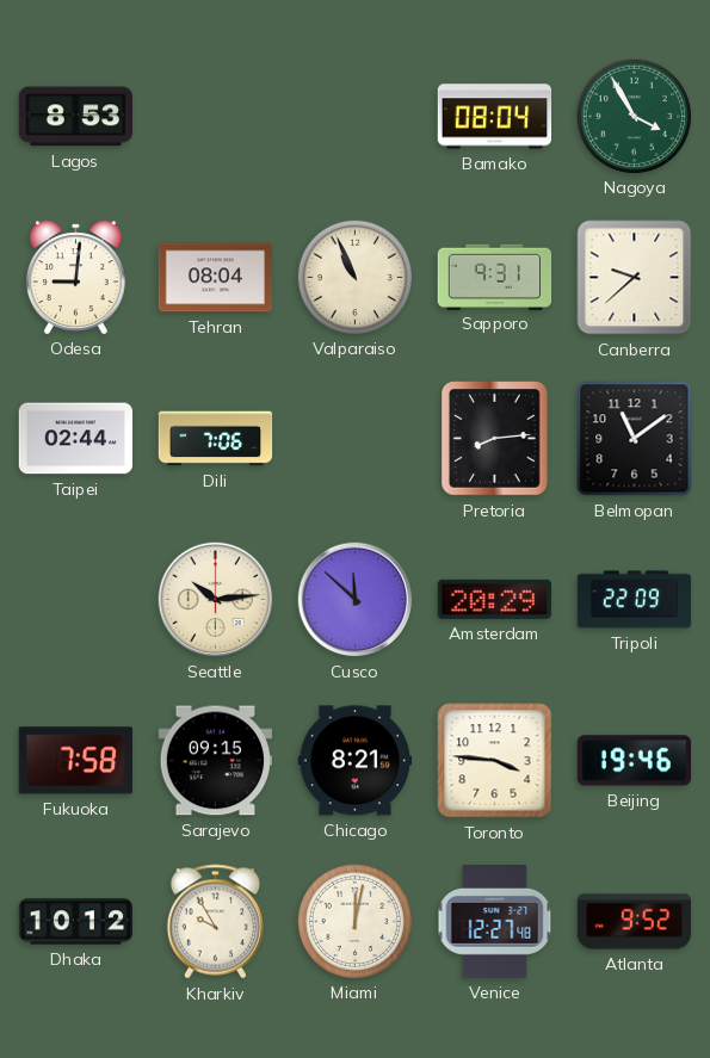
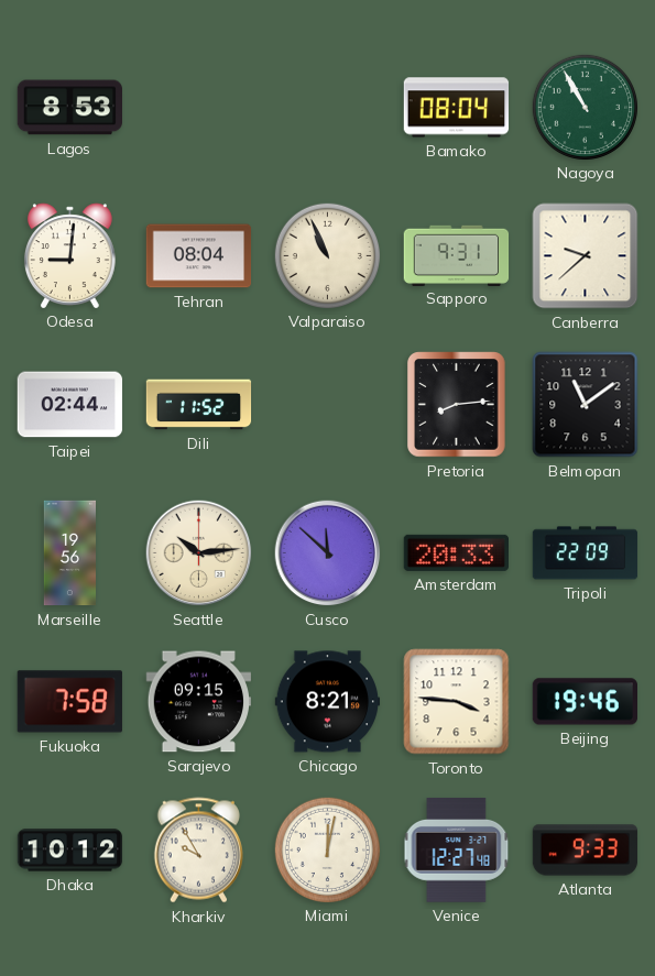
Nagoya: 3:55 -> 10:55
Dili: 7:06 -> 11:52
Marseille: none -> 19:56
Amsterdam: 20:29 -> 20:33
Atlanta: 9:52 -> 9:33
